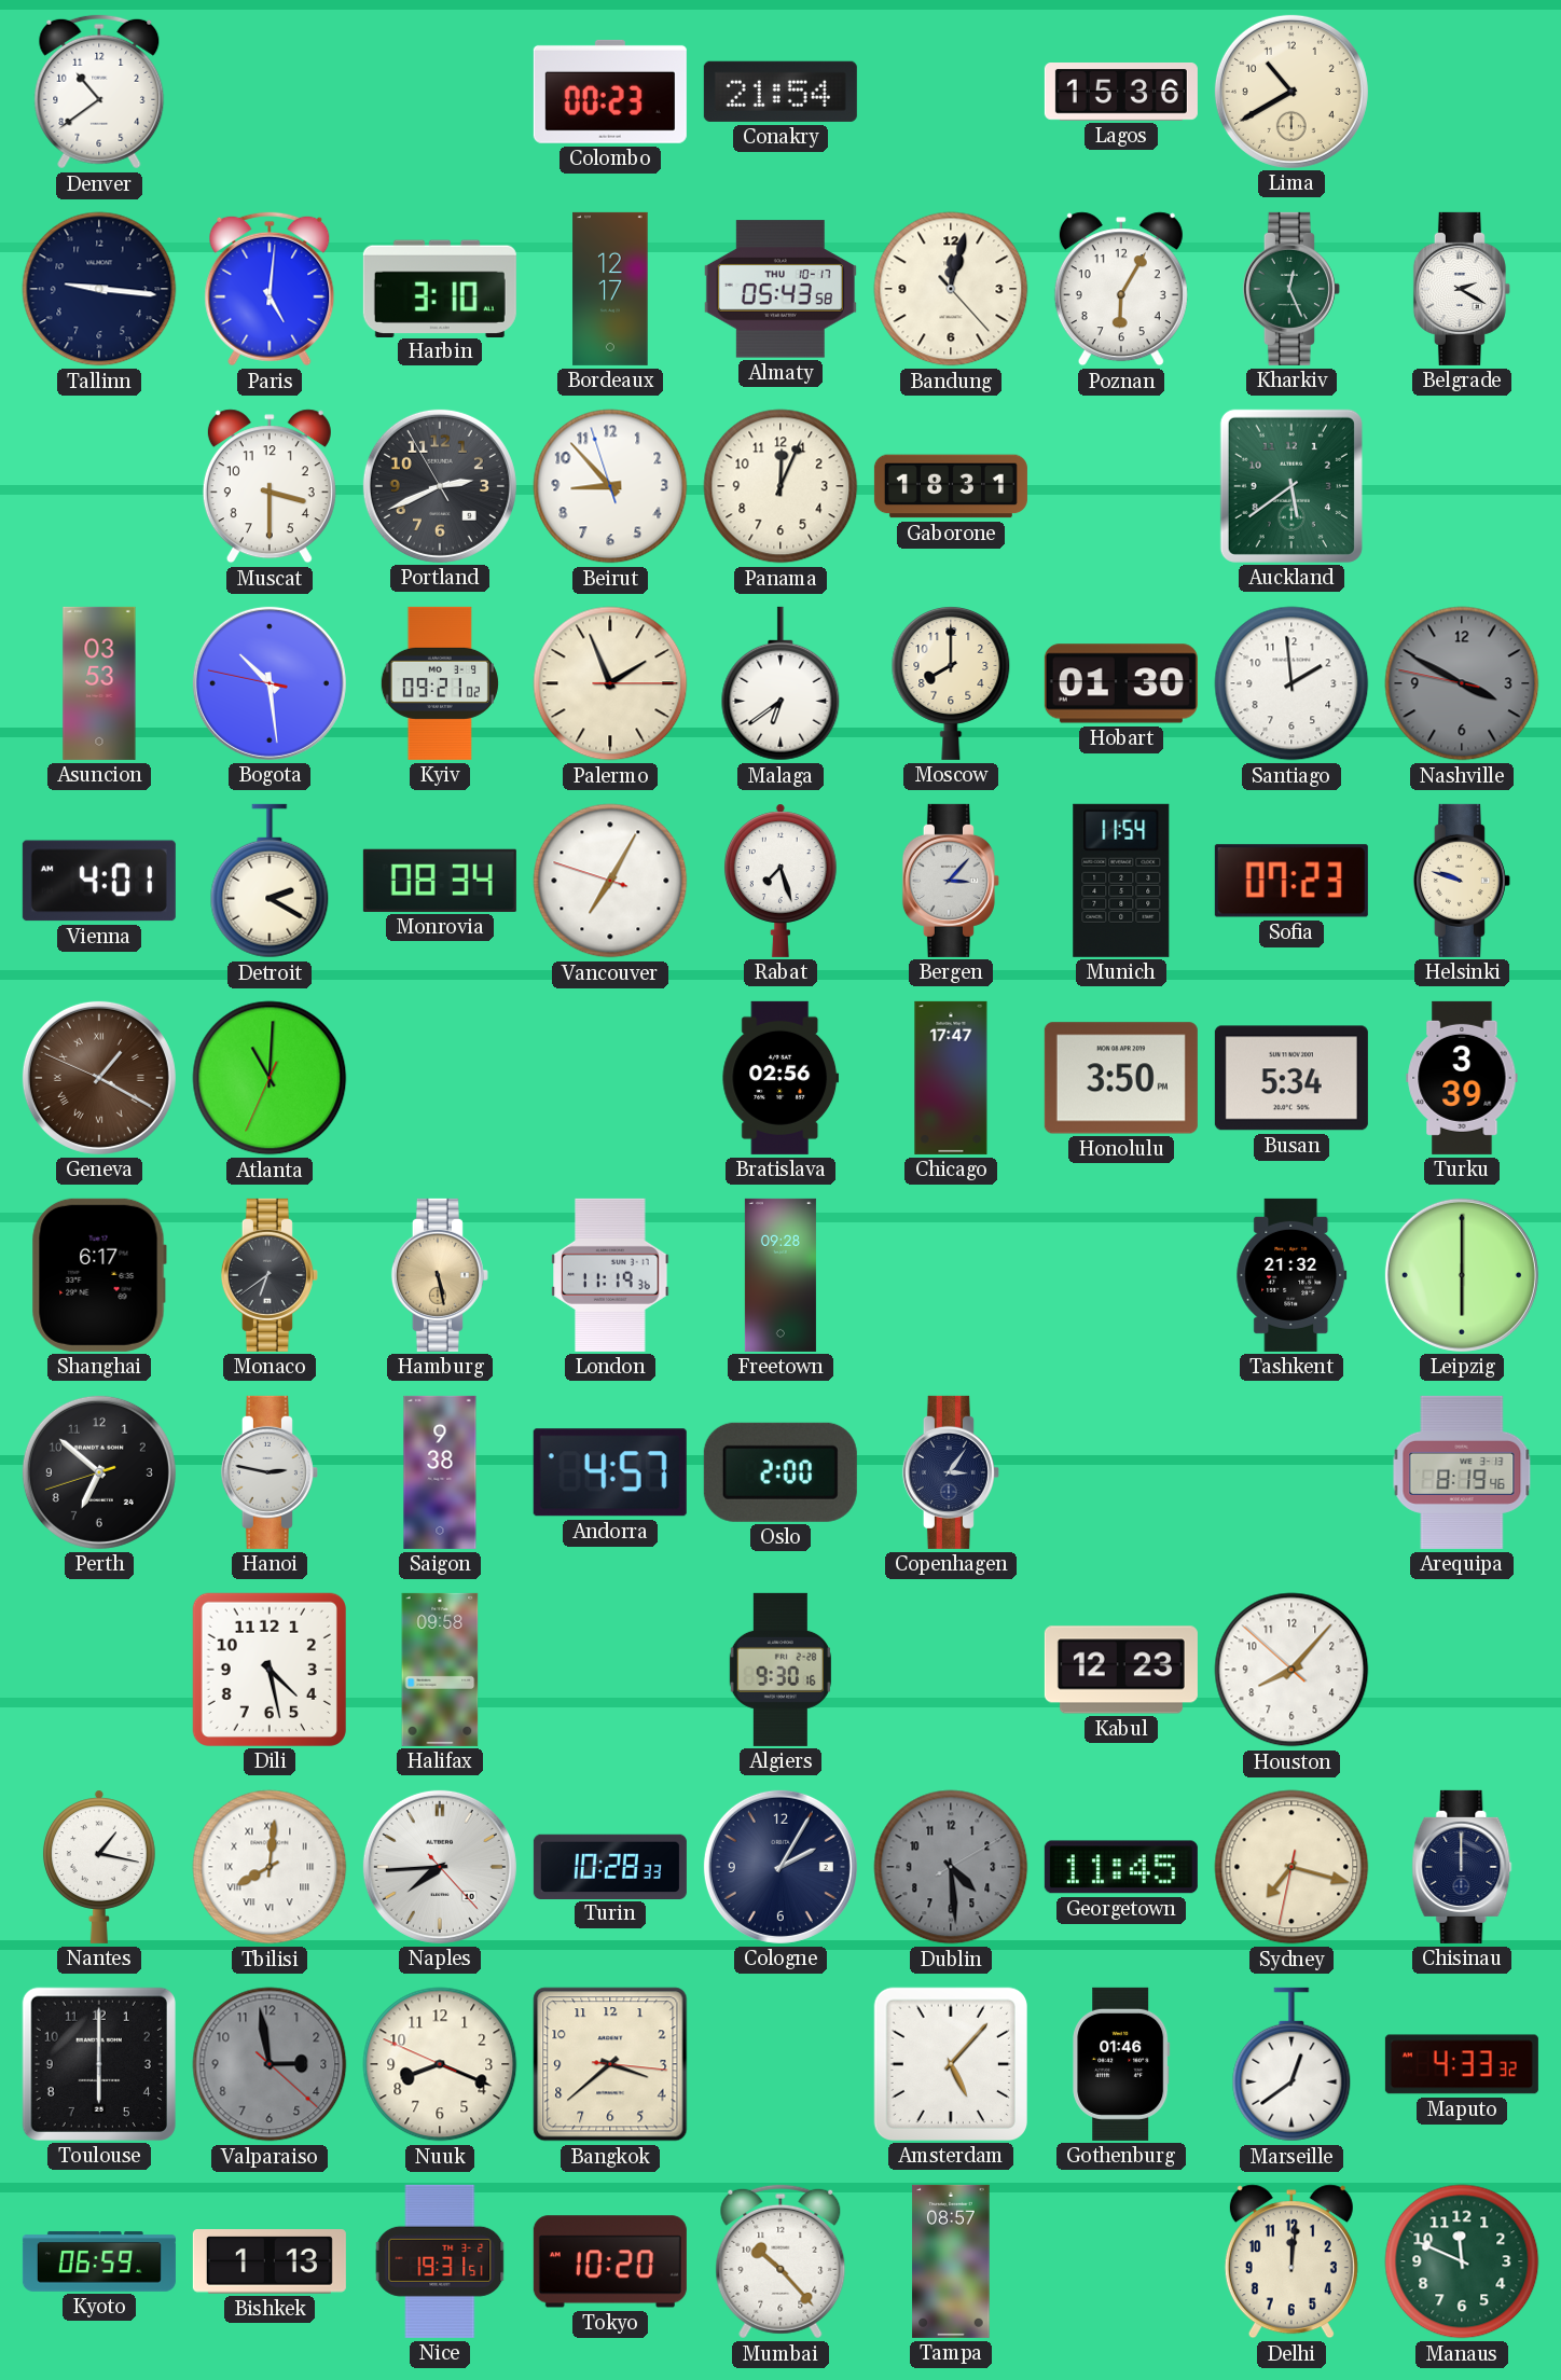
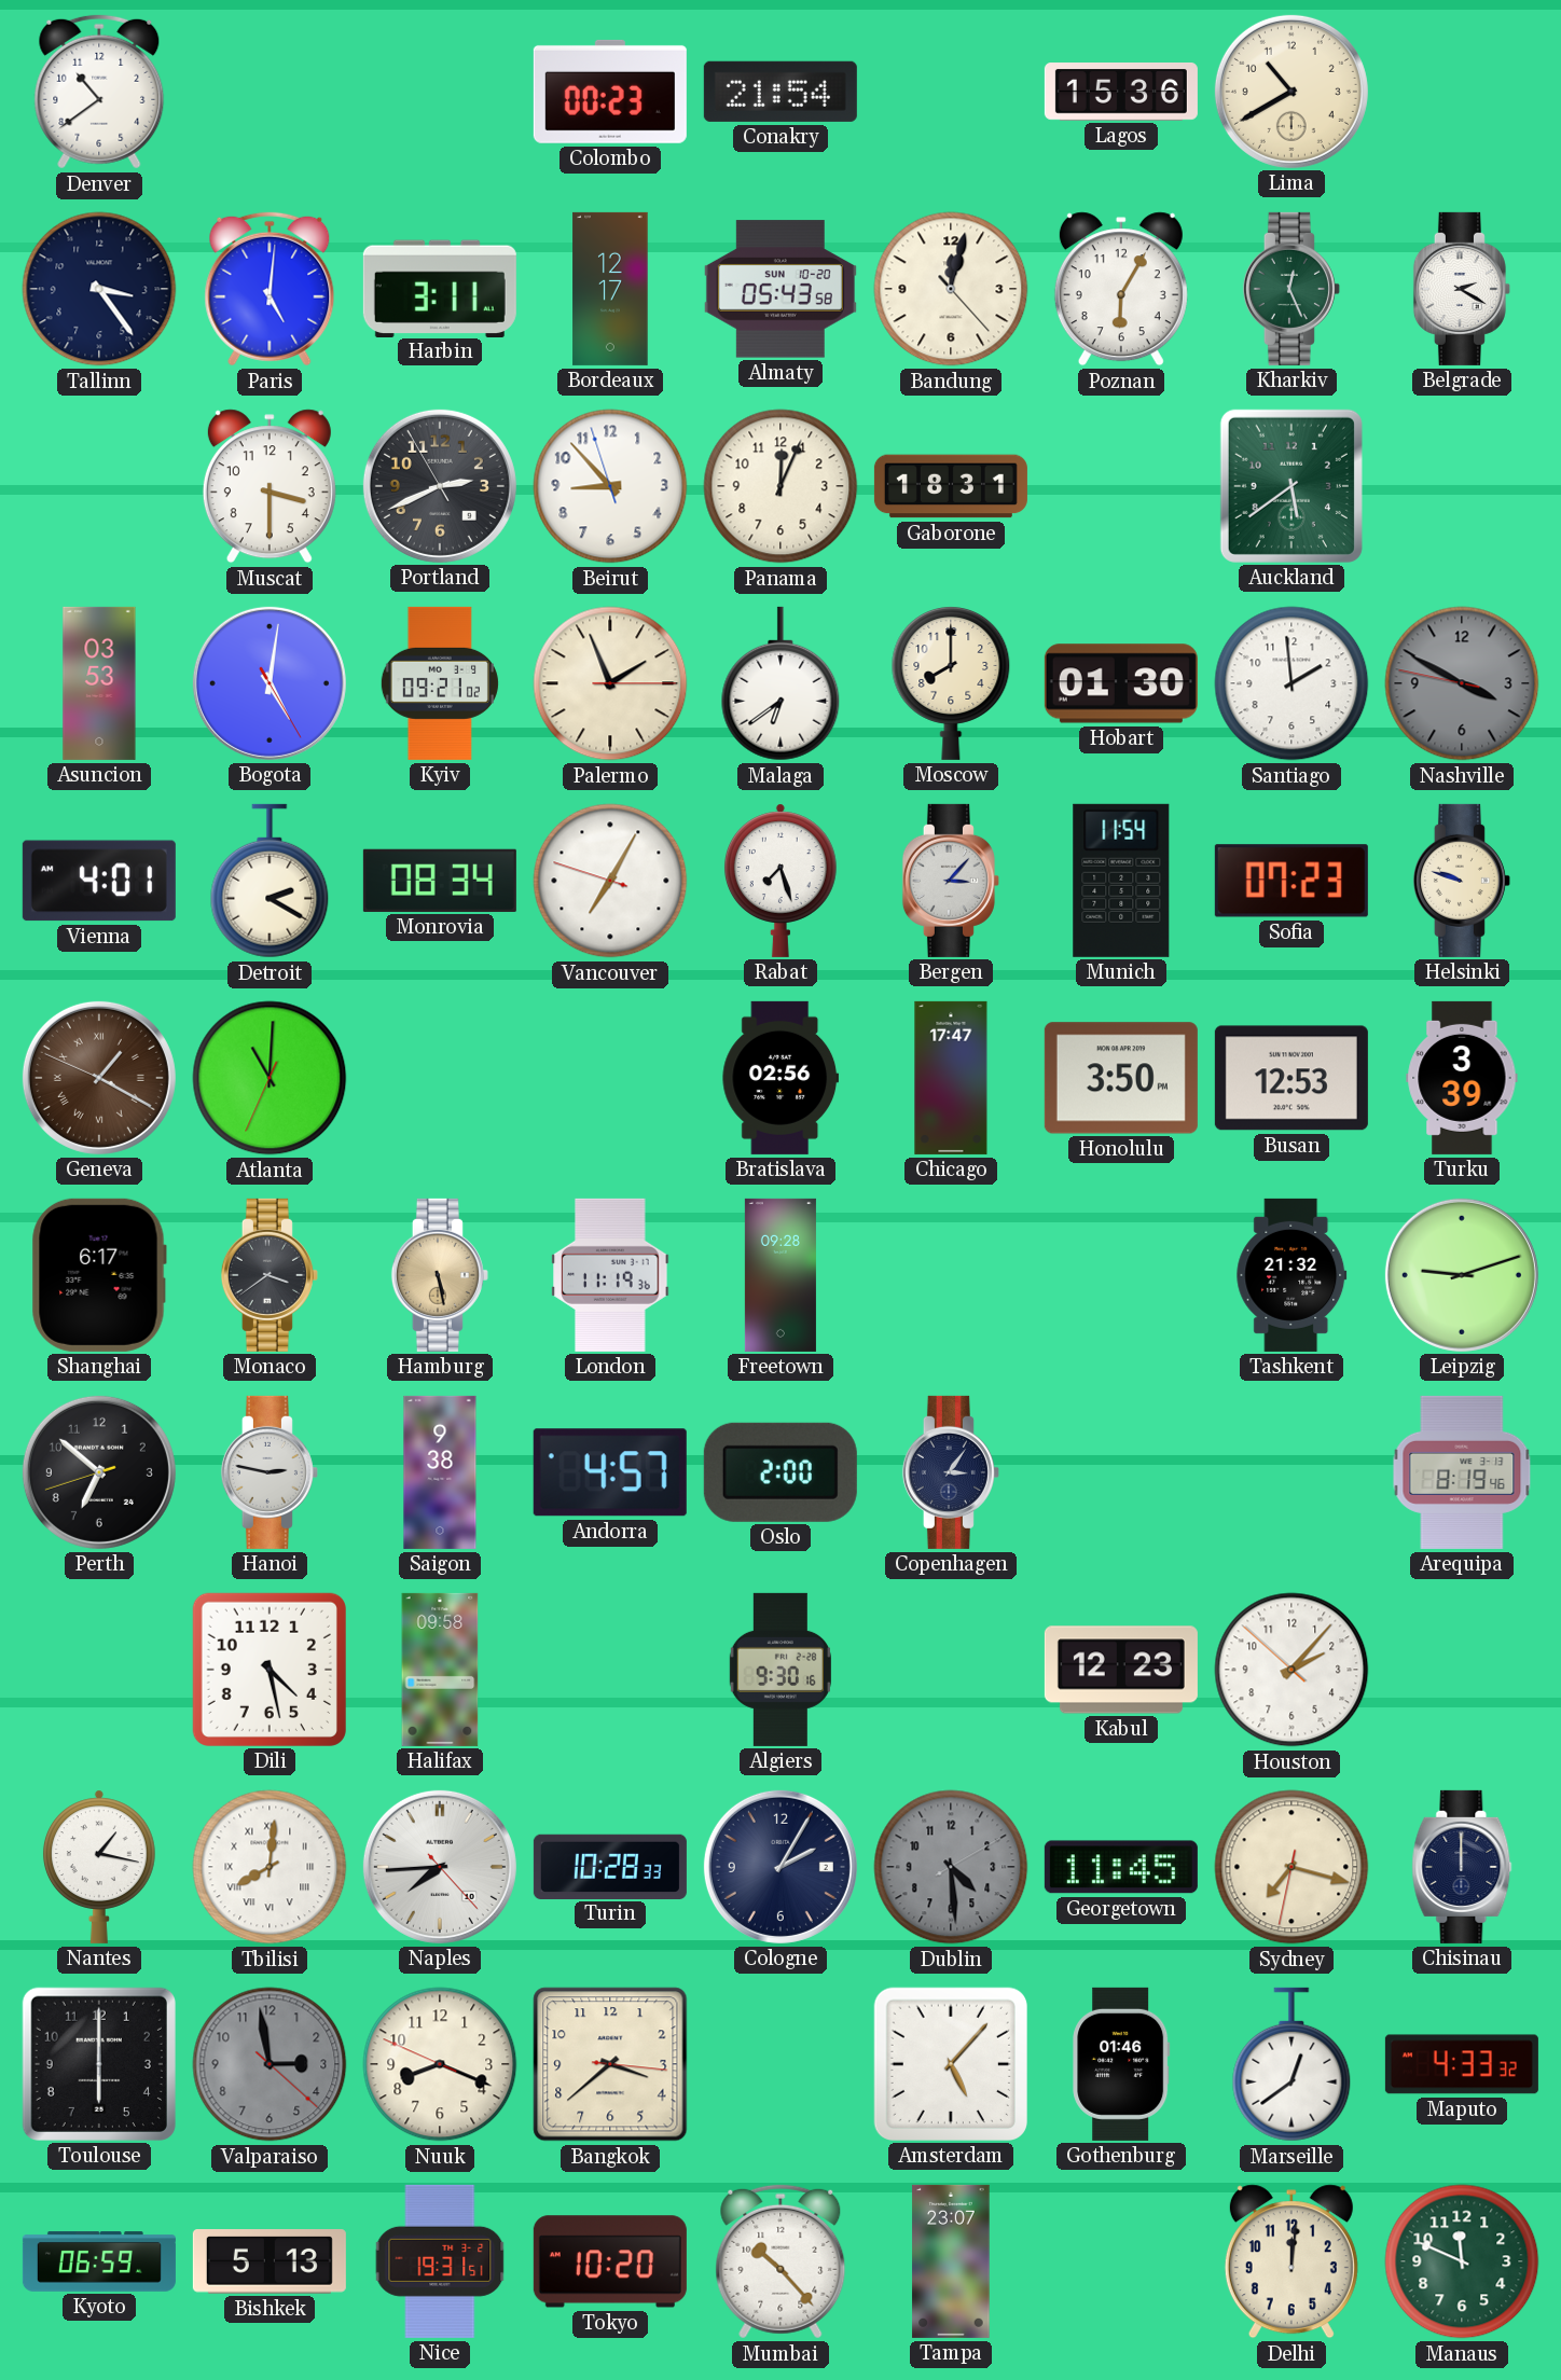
Tallinn: 9:16 -> 3:24
Harbin: 3:10 -> 3:11
Almaty date: THU 10-17 -> SUN 10-20
Bogota: 10:28 -> 5:01
Busan: 5:34 -> 12:53
Monaco: 6:39 -> 3:39
Leipzig: 6:00 -> 9:12
Houston: 8:06 -> 2:06
Bishkek: 1:13 -> 5:13
Tampa: 08:57 -> 23:07
